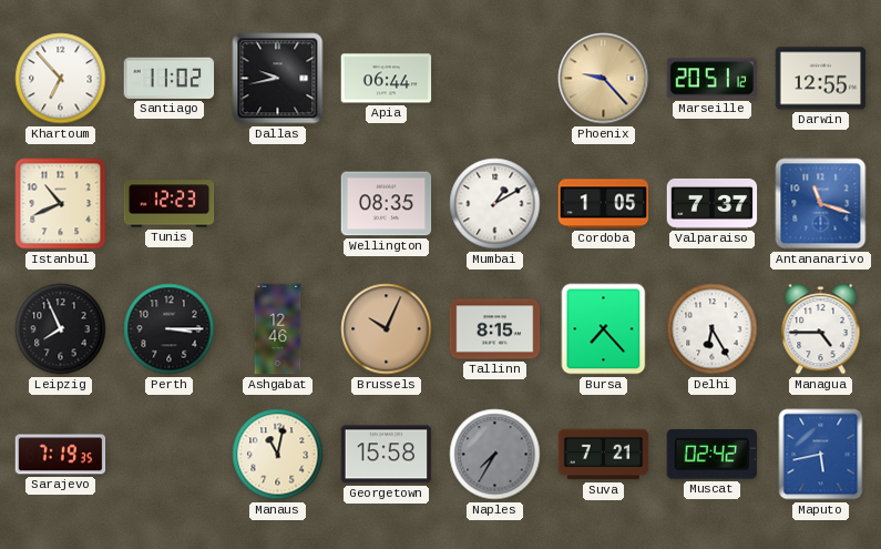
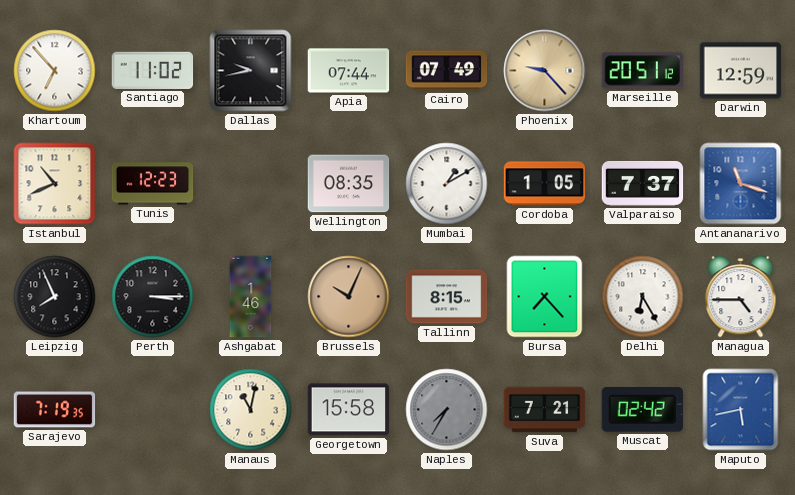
Apia: 06:44 -> 07:44
Cairo: none -> 07:49
Darwin: 12:55 -> 12:59
Ashgabat: 12:46 -> 1:46
